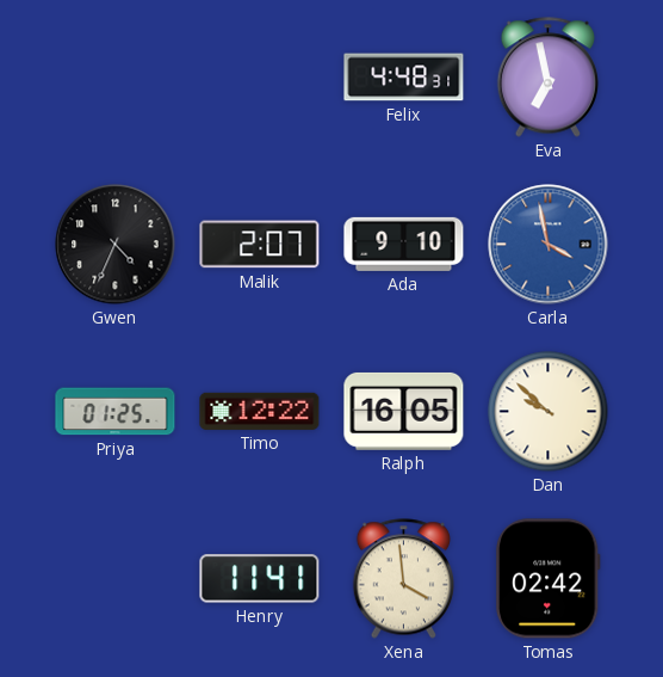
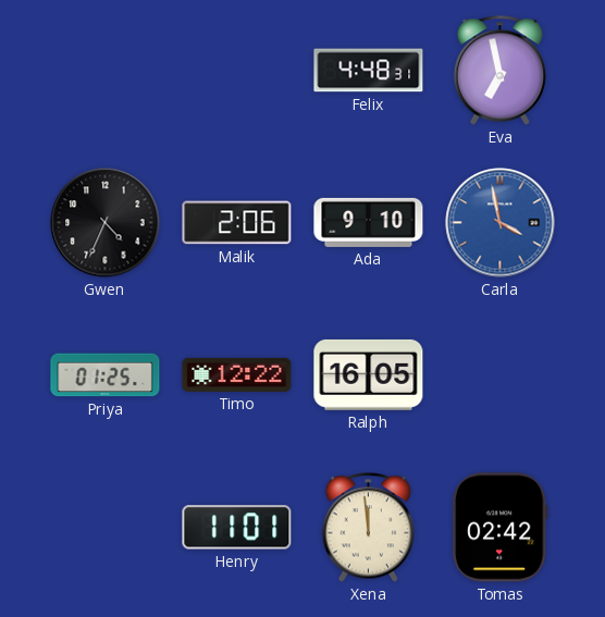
Malik: 2:07 -> 2:06
Dan: 9:52 -> none
Henry: 11:41 -> 11:01
Xena: 3:59 -> 11:59
